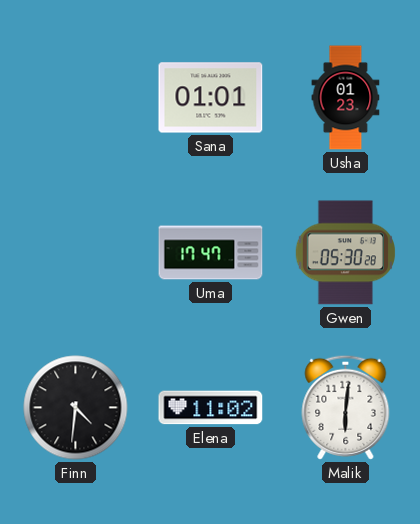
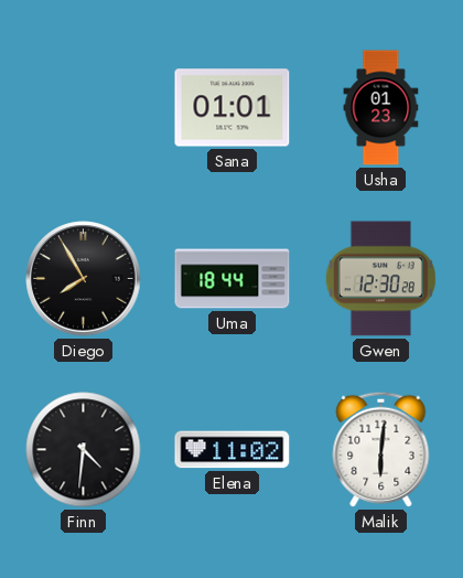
Diego: none -> 7:55
Uma: 17:47 -> 18:44
Gwen: 05:30 -> 12:30
